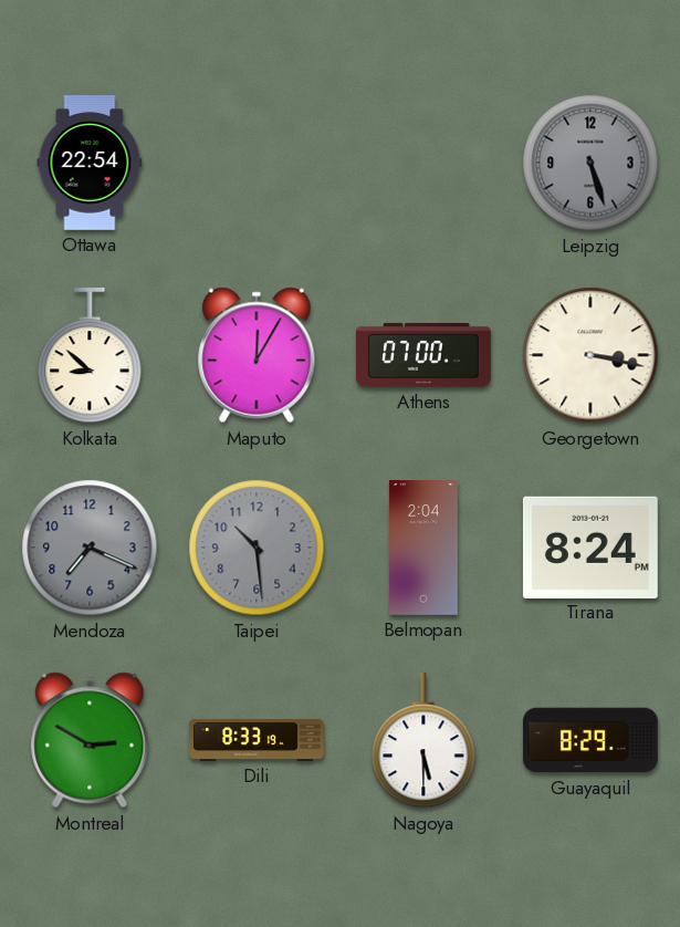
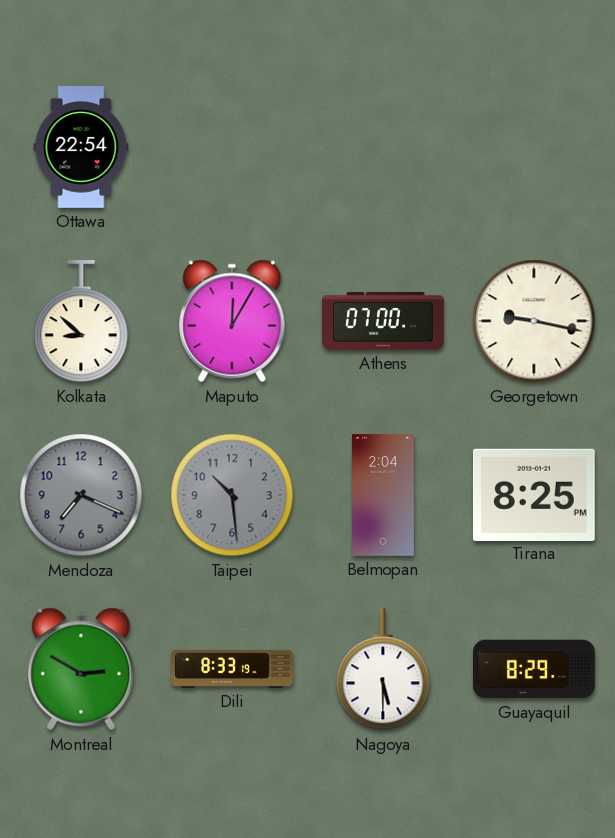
Leipzig: 5:27 -> none
Georgetown: 3:17 -> 9:17
Tirana: 8:24 -> 8:25
